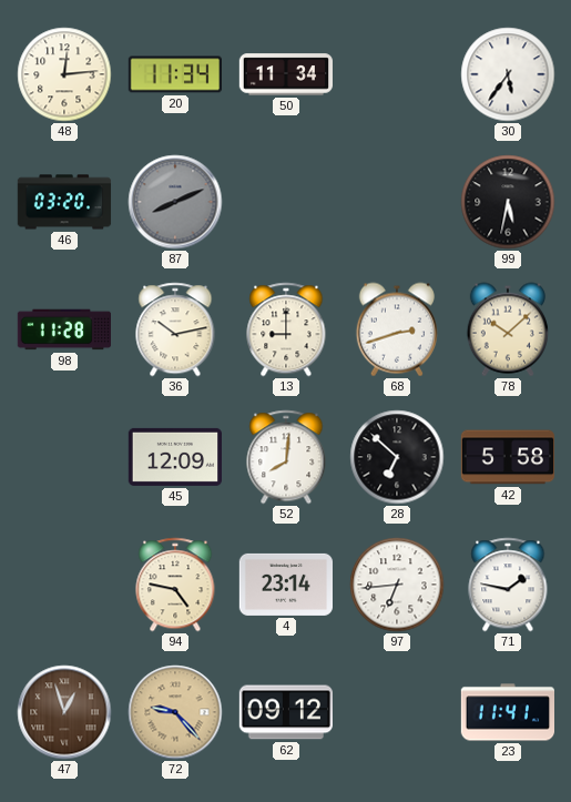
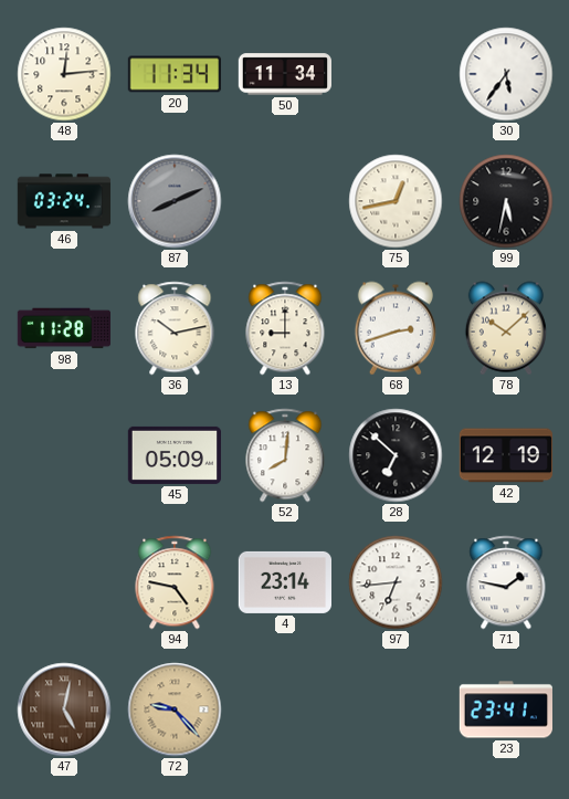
46: 03:20 -> 03:24
75: none -> 12:43
45: 12:09 -> 05:09
42: 5:58 -> 12:19
47: 12:57 -> 5:02
62: 09:12 -> none
23: 11:41 -> 23:41
